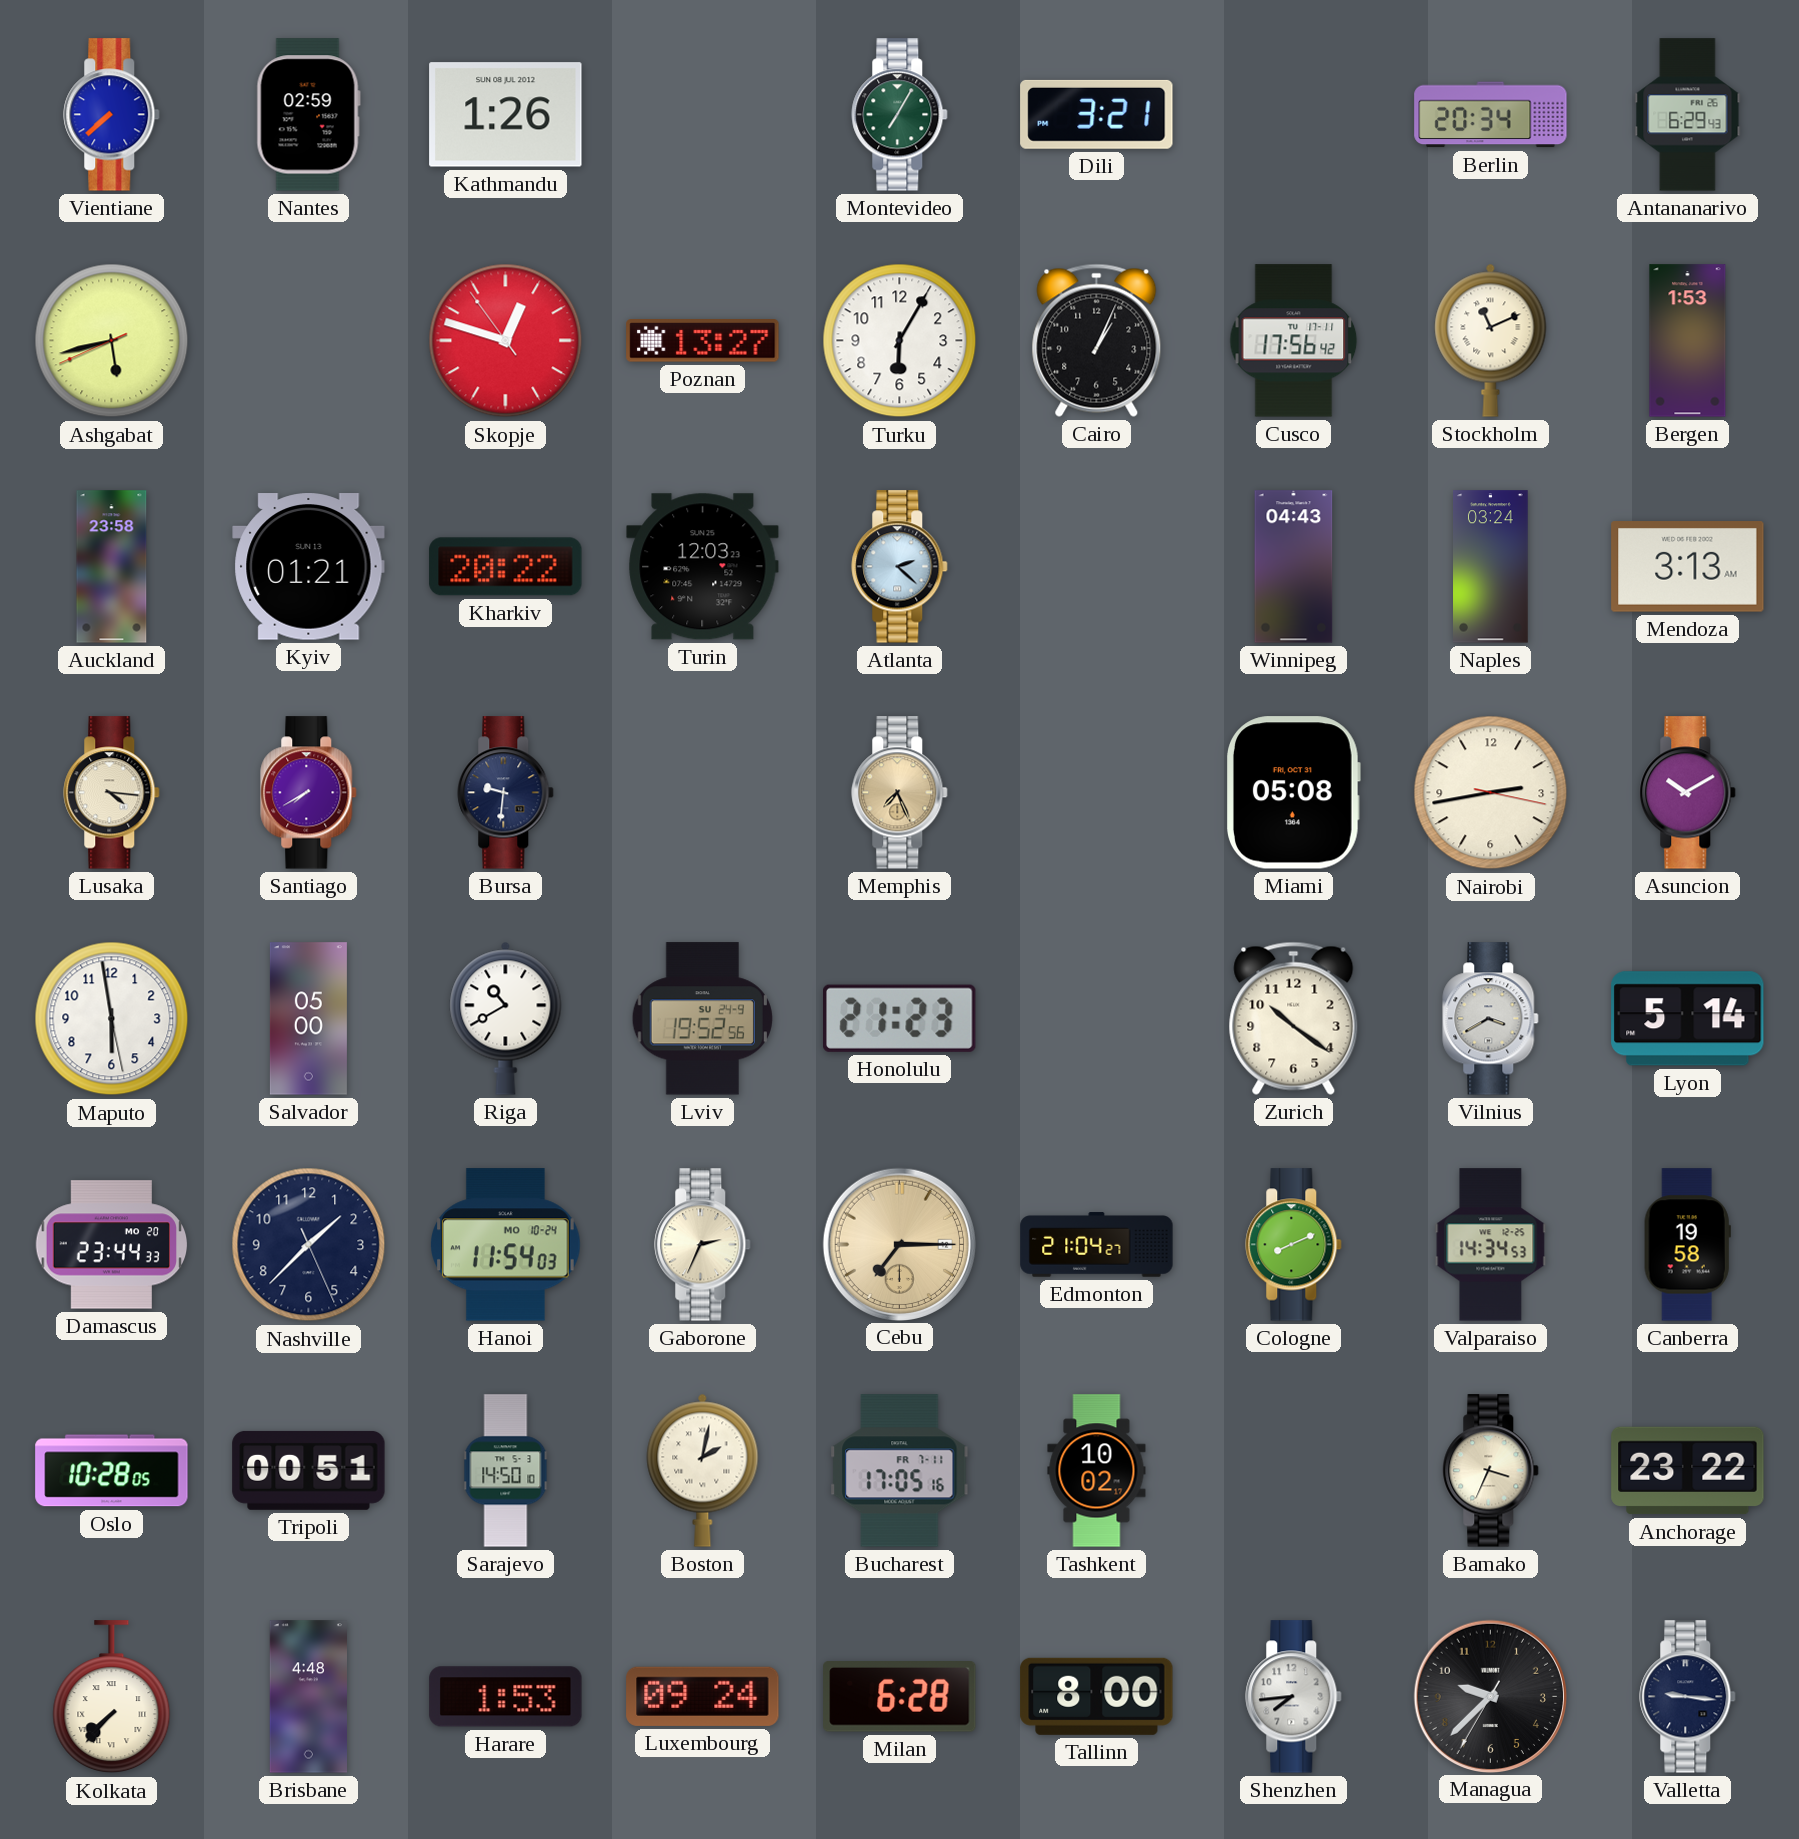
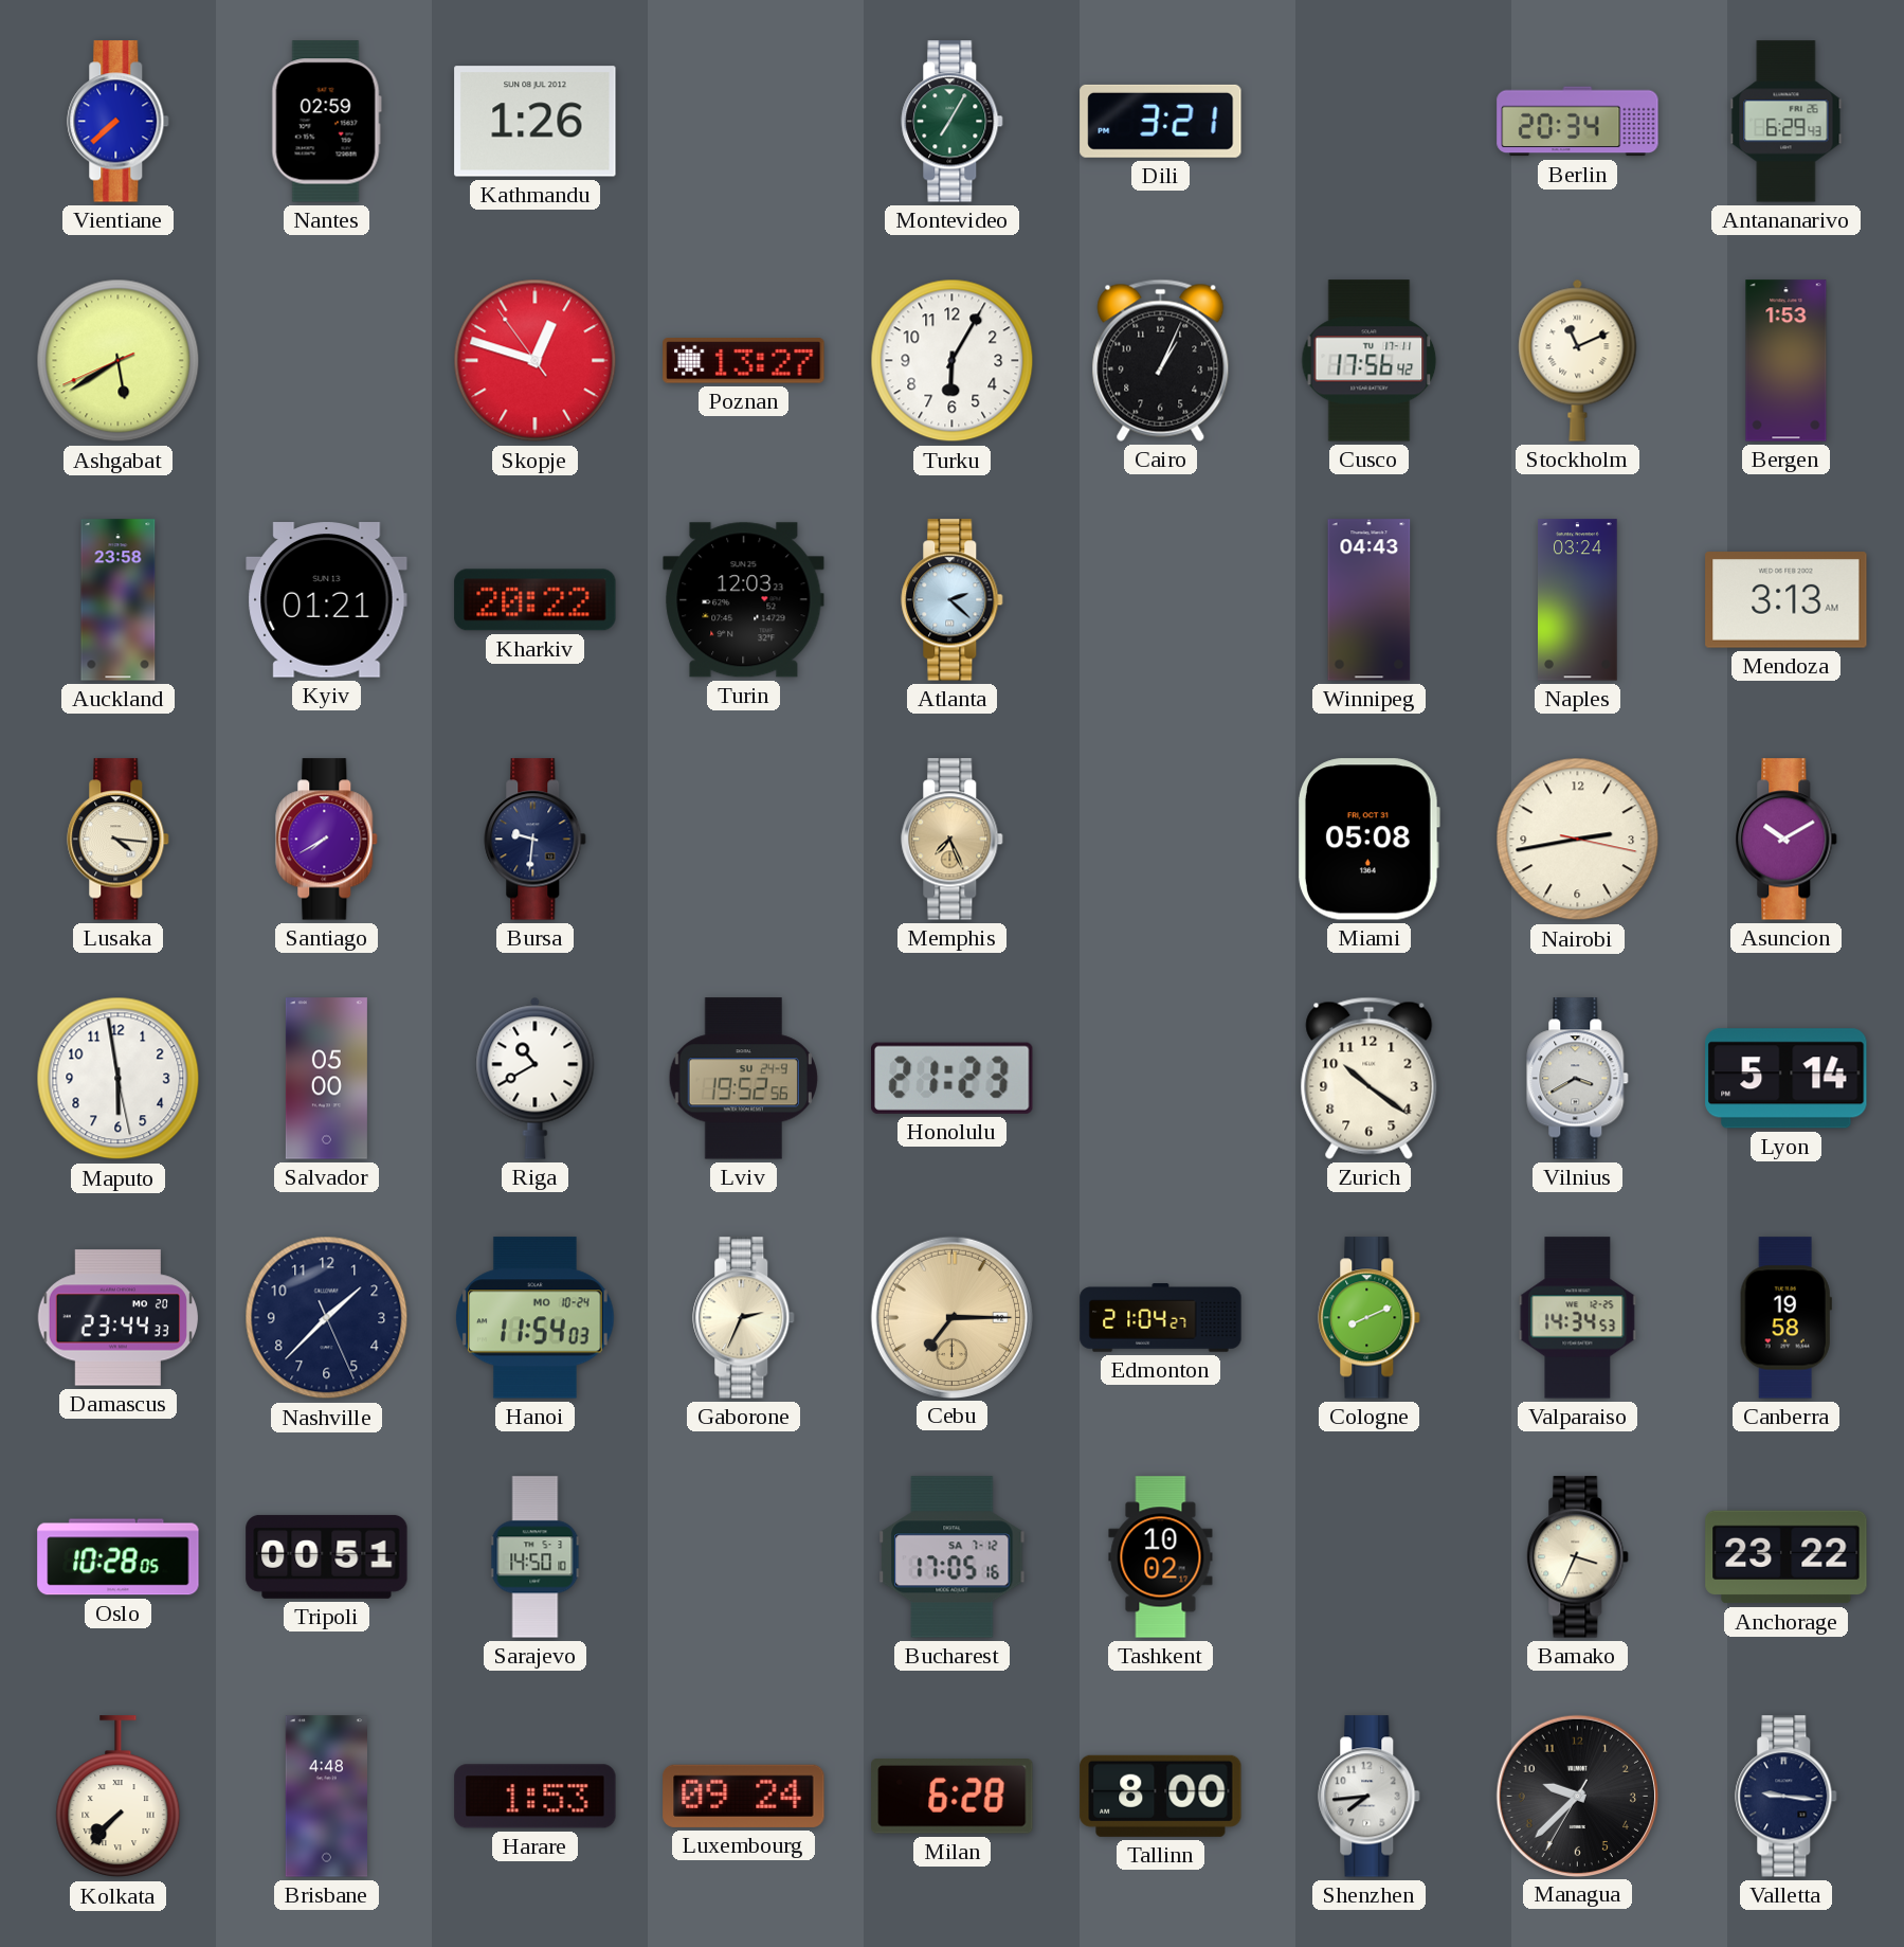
Ashgabat: 5:42 -> 5:39
Boston: 2:02 -> none
Bucharest date: FR 7-11 -> SA 7-12
